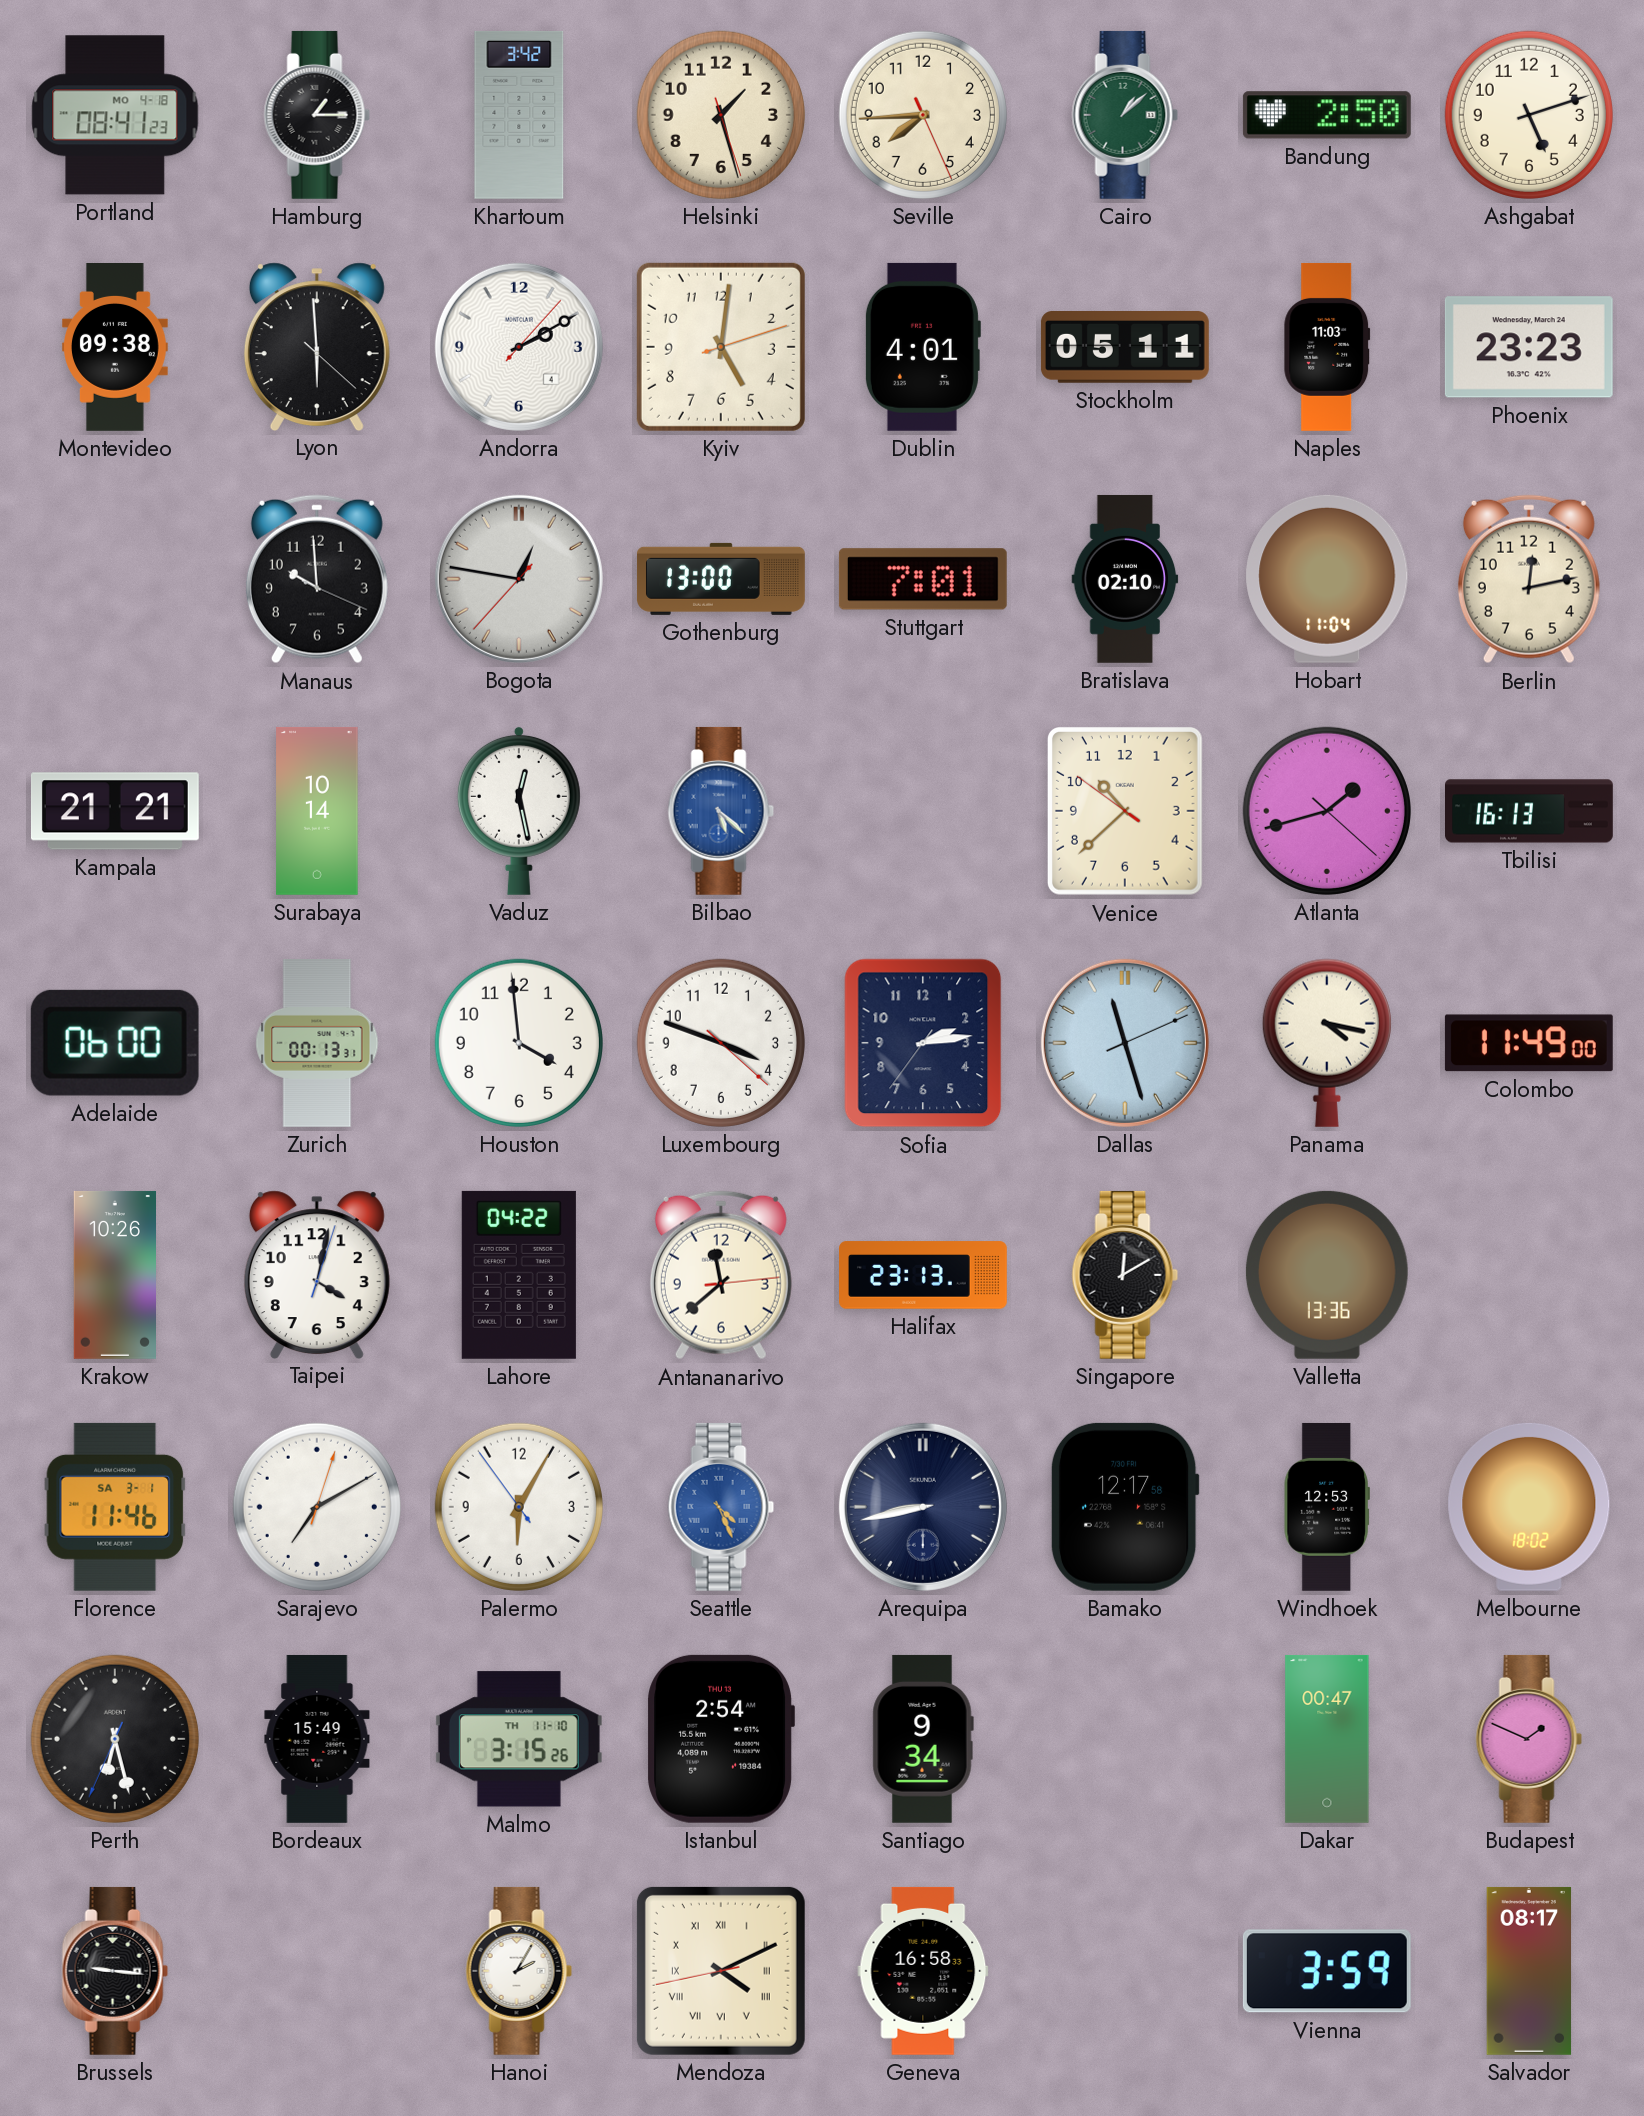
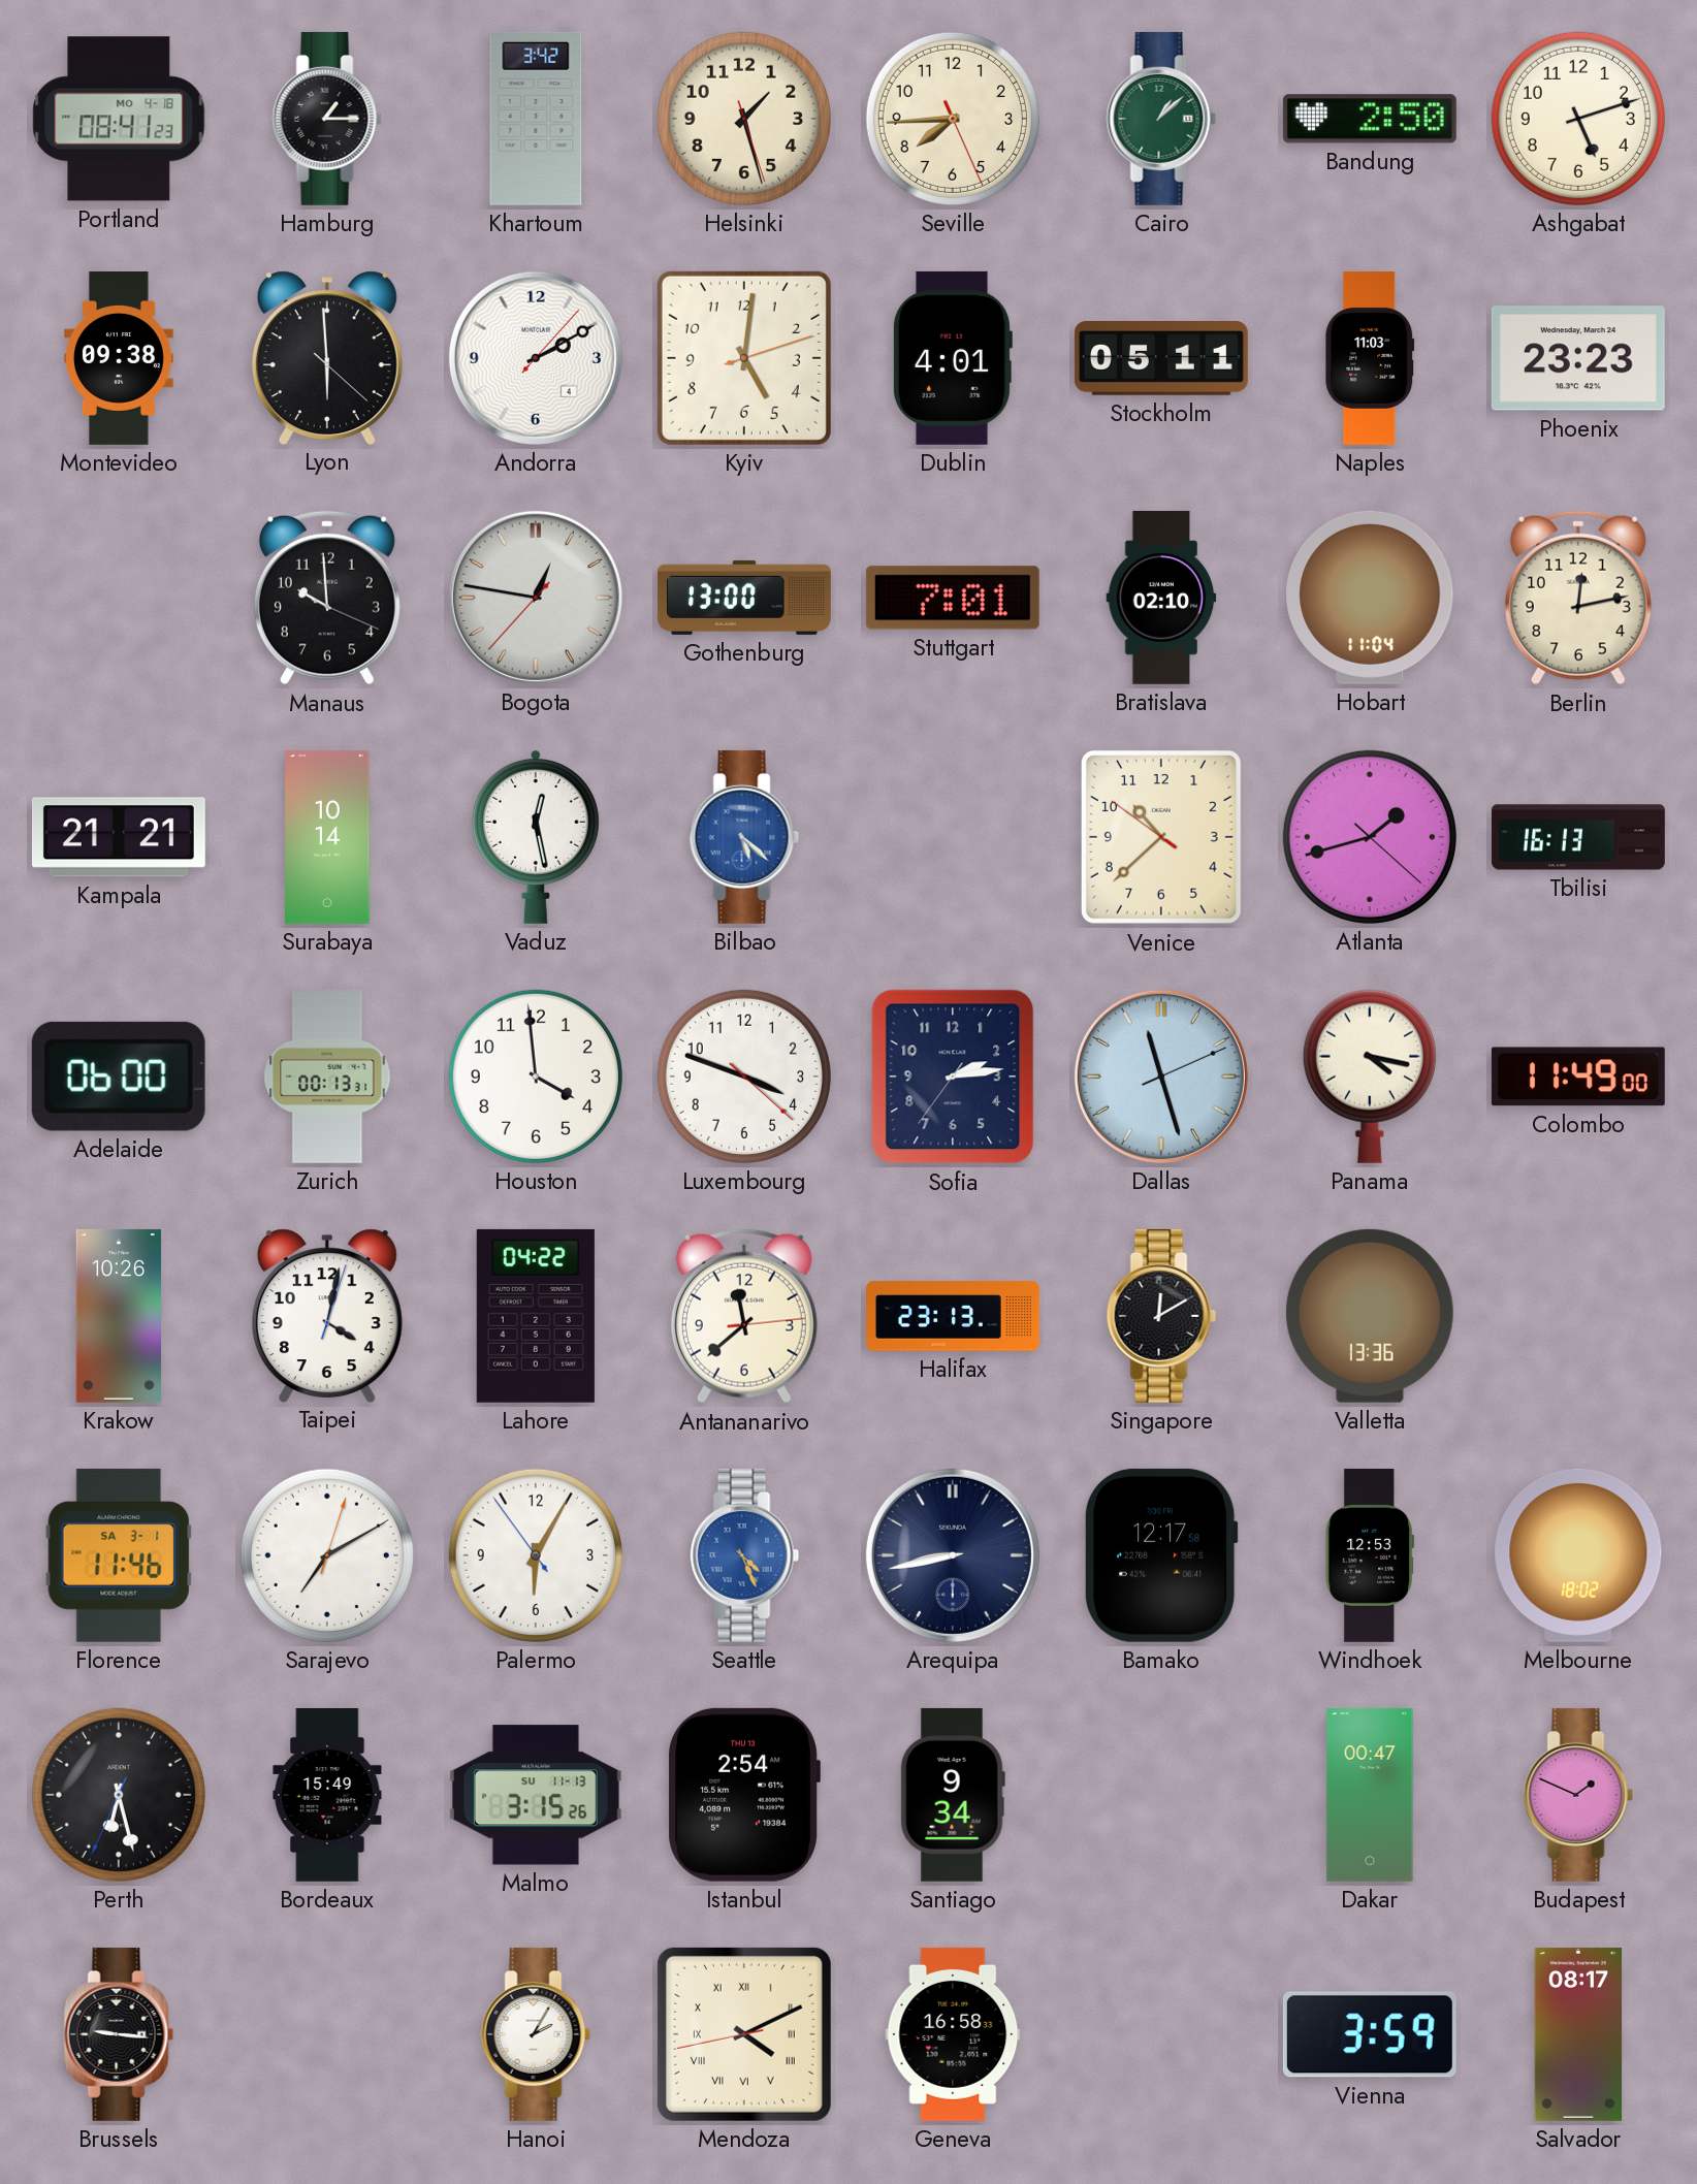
Malmo date: TH 11-10 -> SU 11-13
